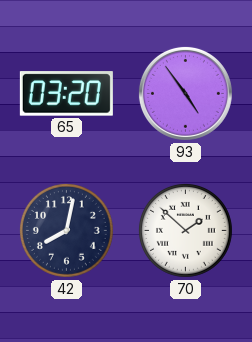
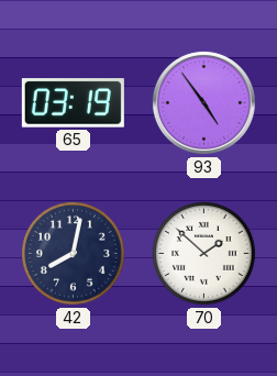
65: 03:20 -> 03:19
